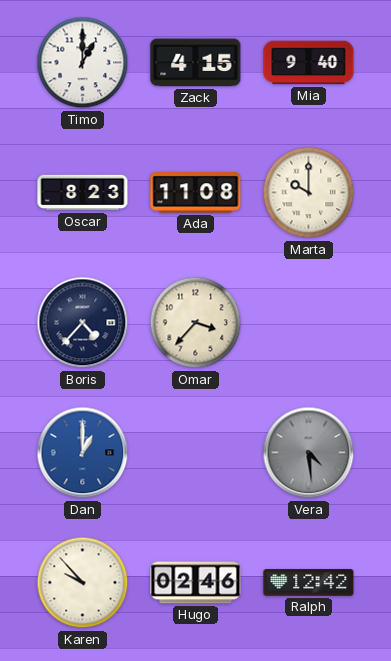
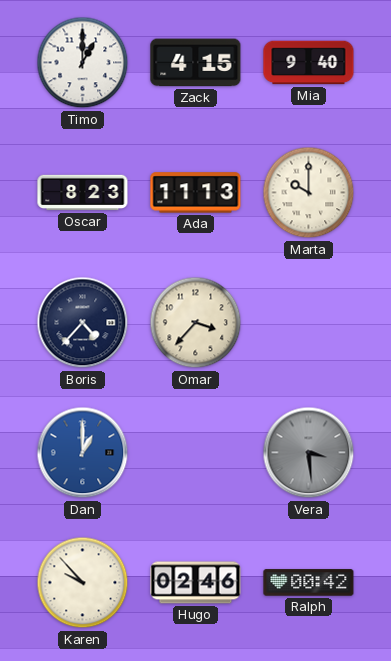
Ada: 11:08 -> 11:13
Vera: 4:29 -> 3:29
Ralph: 12:42 -> 00:42
